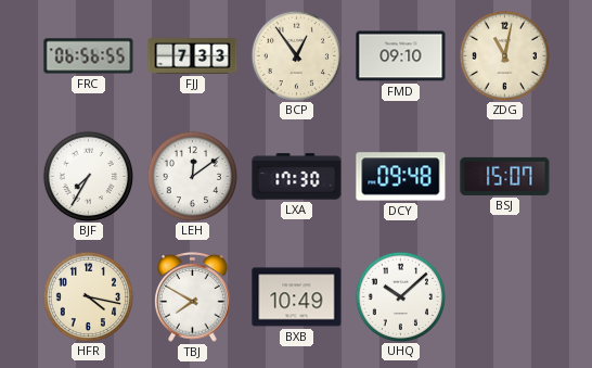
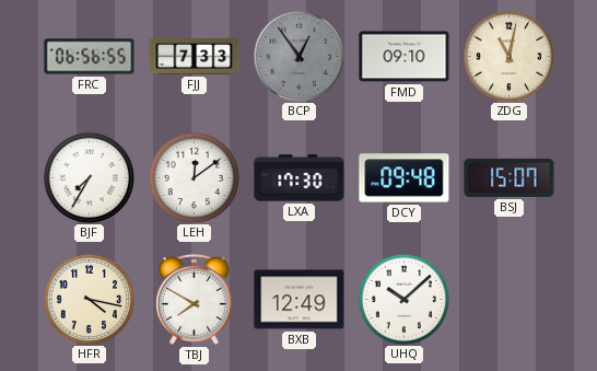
BCP dial: cream -> grey
BXB: 10:49 -> 12:49
